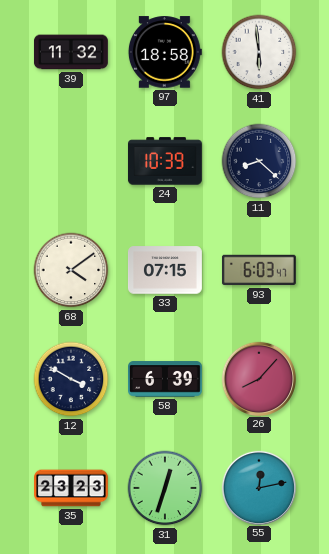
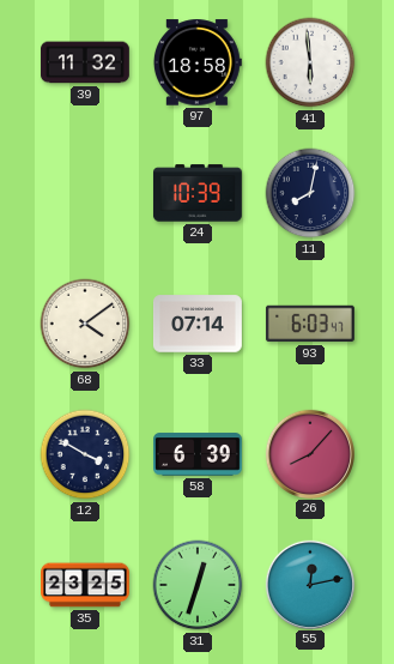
11: 8:22 -> 8:02
33: 07:15 -> 07:14
35: 23:23 -> 23:25
